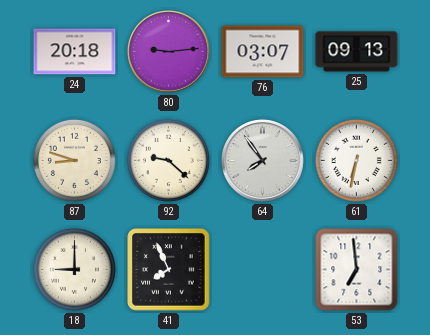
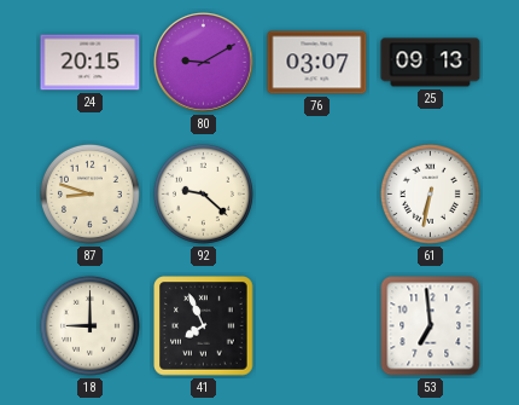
24: 20:18 -> 20:15
80: 9:14 -> 9:10
64: 7:54 -> none
